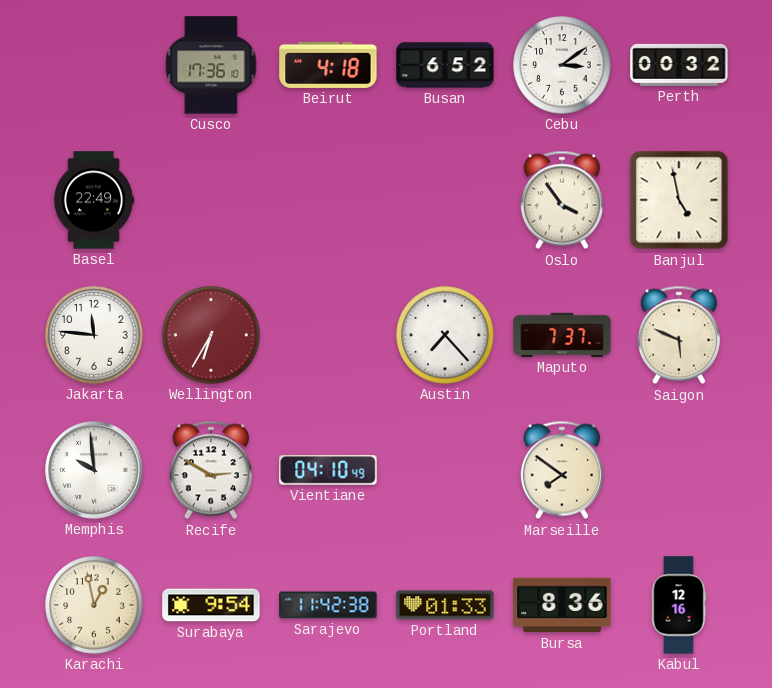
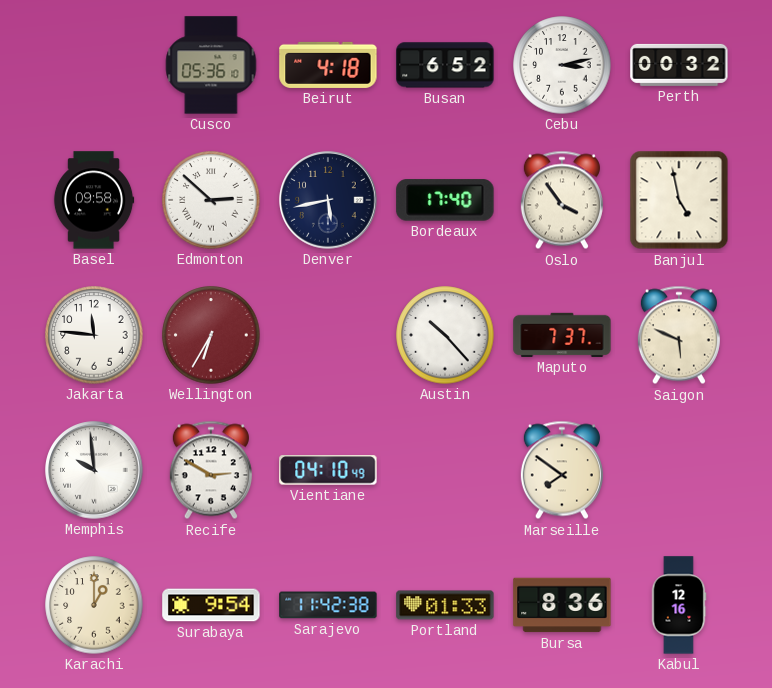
Cusco: 17:36 -> 05:36
Cebu: 3:09 -> 3:13
Basel: 22:49 -> 09:58
Edmonton: none -> 2:52
Denver: none -> 5:43
Bordeaux: none -> 17:40
Austin: 7:23 -> 10:23
Karachi: 12:58 -> 1:00
